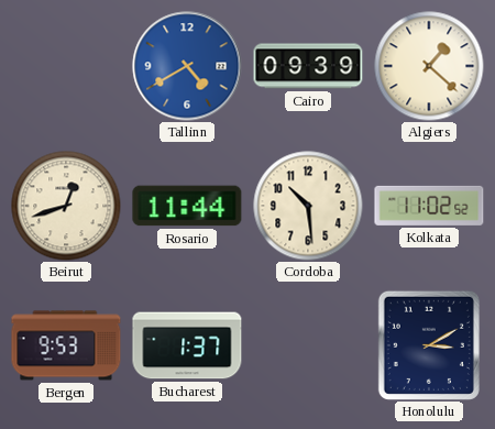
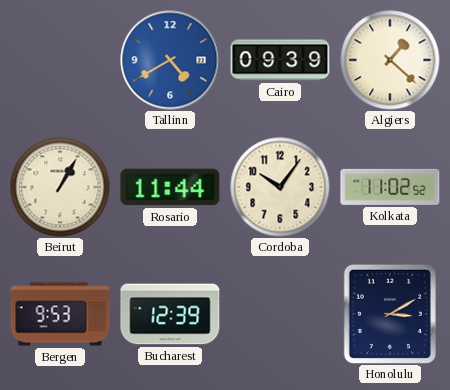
Beirut: 12:42 -> 1:05
Cordoba: 10:29 -> 10:06
Bucharest: 1:37 -> 12:39
